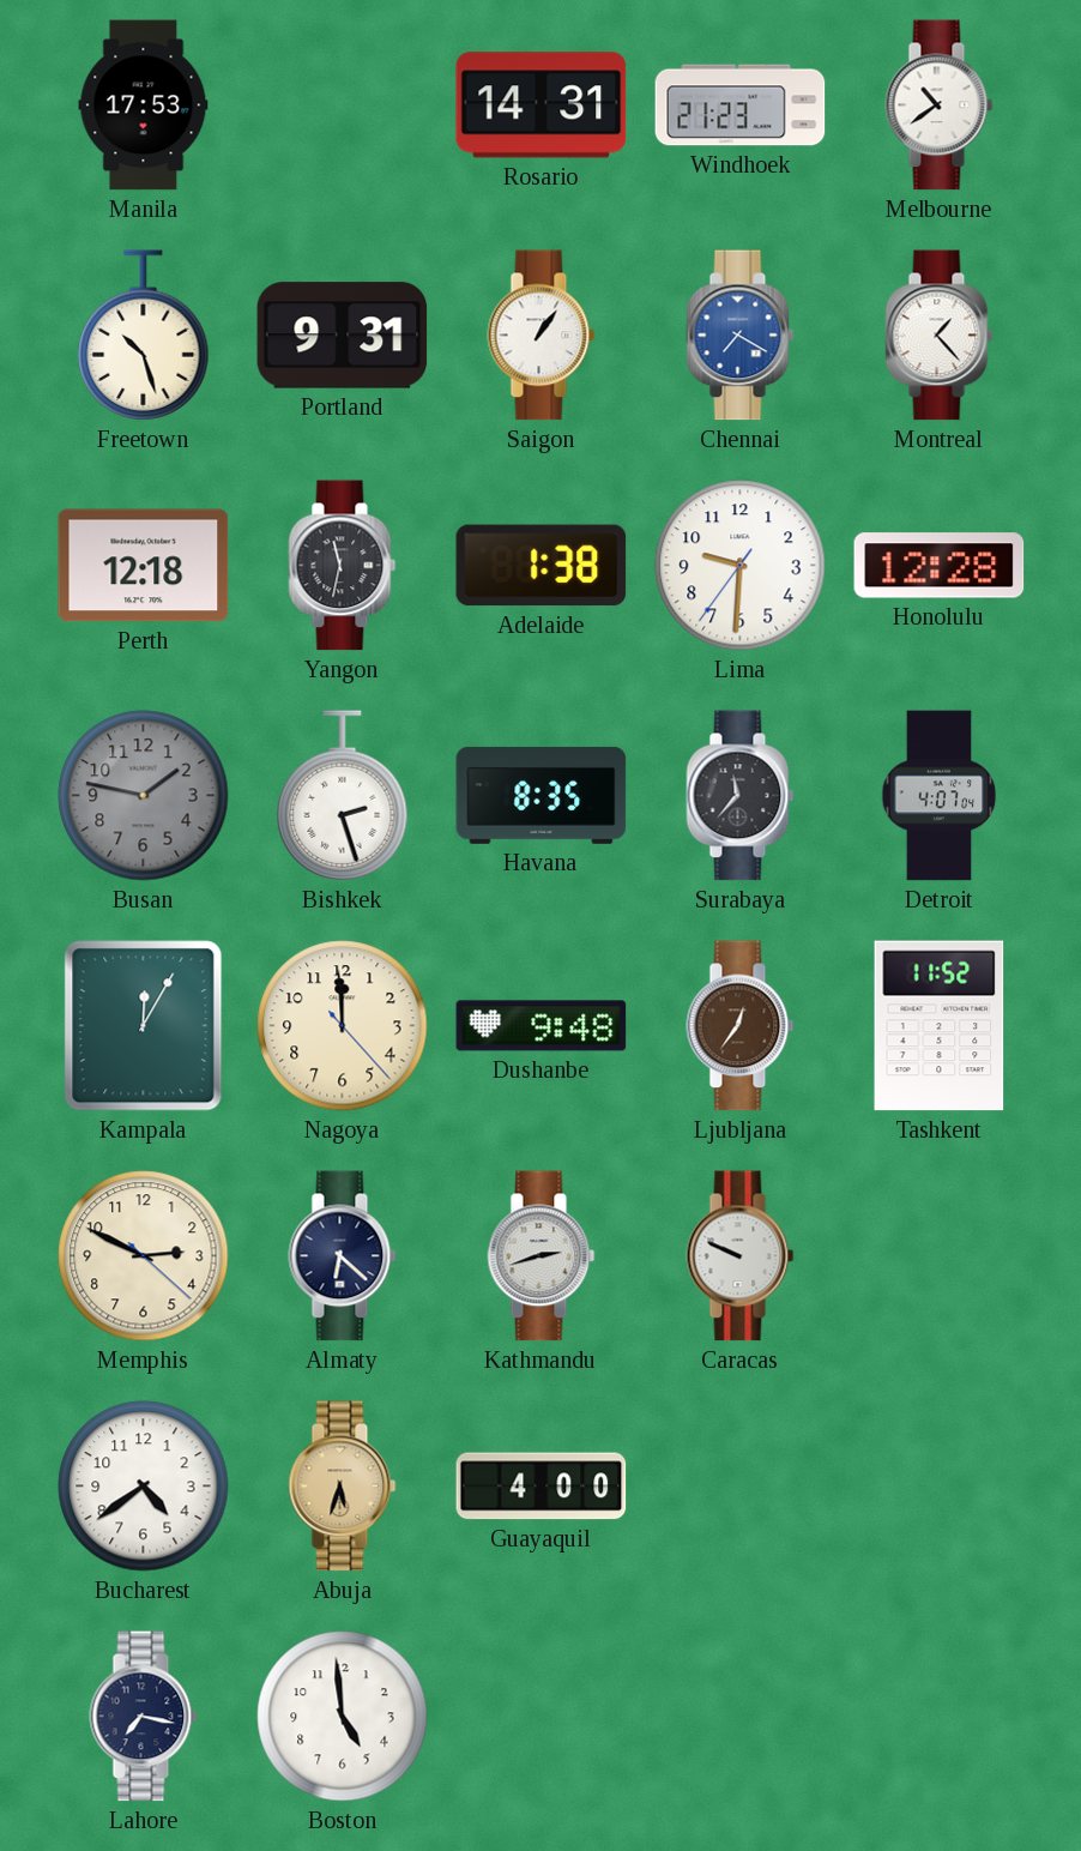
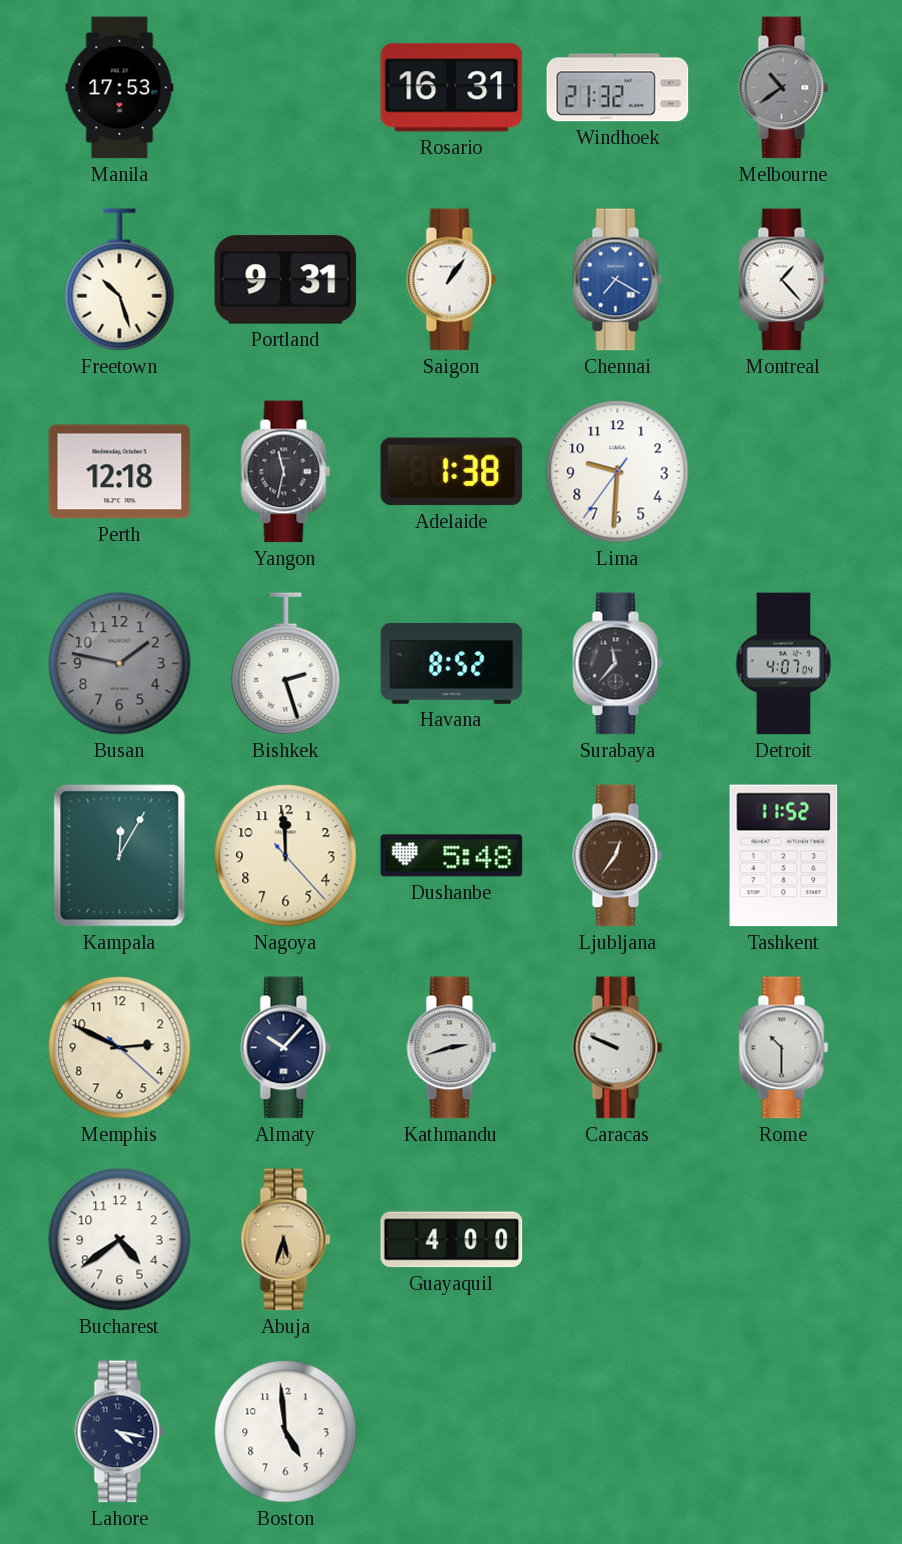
Rosario: 14:31 -> 16:31
Windhoek: 21:23 -> 21:32
Melbourne dial: white -> grey
Honolulu: 12:28 -> none
Havana: 8:35 -> 8:52
Dushanbe: 9:48 -> 5:48
Almaty: 6:22 -> 10:07
Rome: none -> 10:30
Lahore: 7:17 -> 4:17
